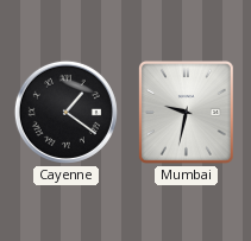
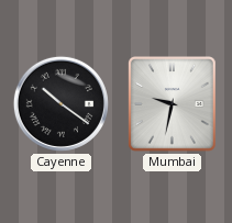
Cayenne: 1:21 -> 10:21
